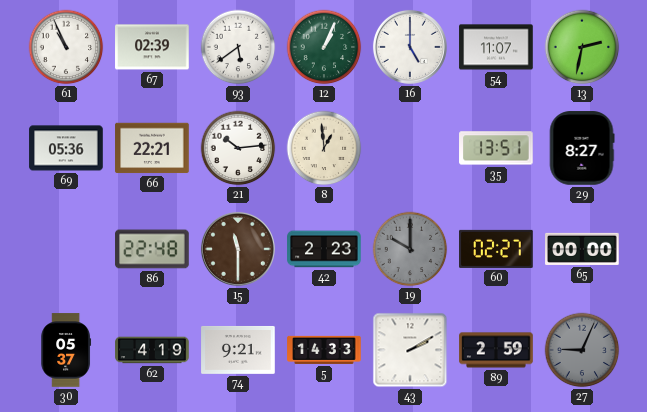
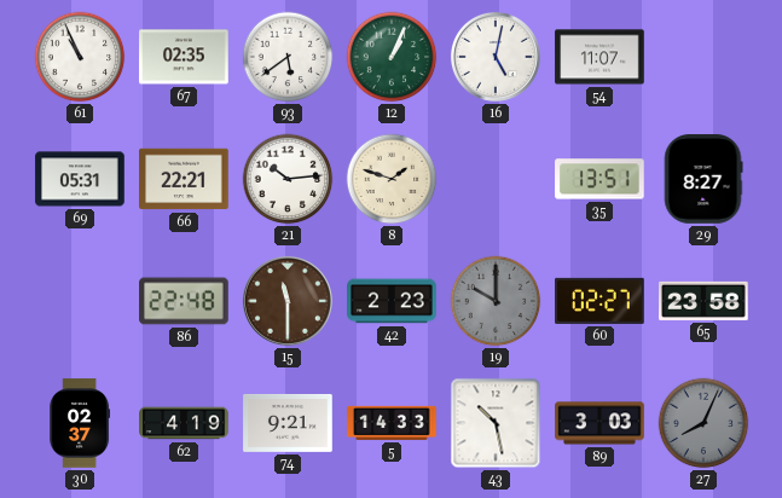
67: 02:39 -> 02:35
16: 5:00 -> 5:02
13: 2:32 -> none
69: 05:36 -> 05:31
8: 12:59 -> 1:48
65: 00:00 -> 23:58
30: 05:37 -> 02:37
43: 2:10 -> 10:28
89: 2:59 -> 3:03
27: 9:04 -> 8:04
